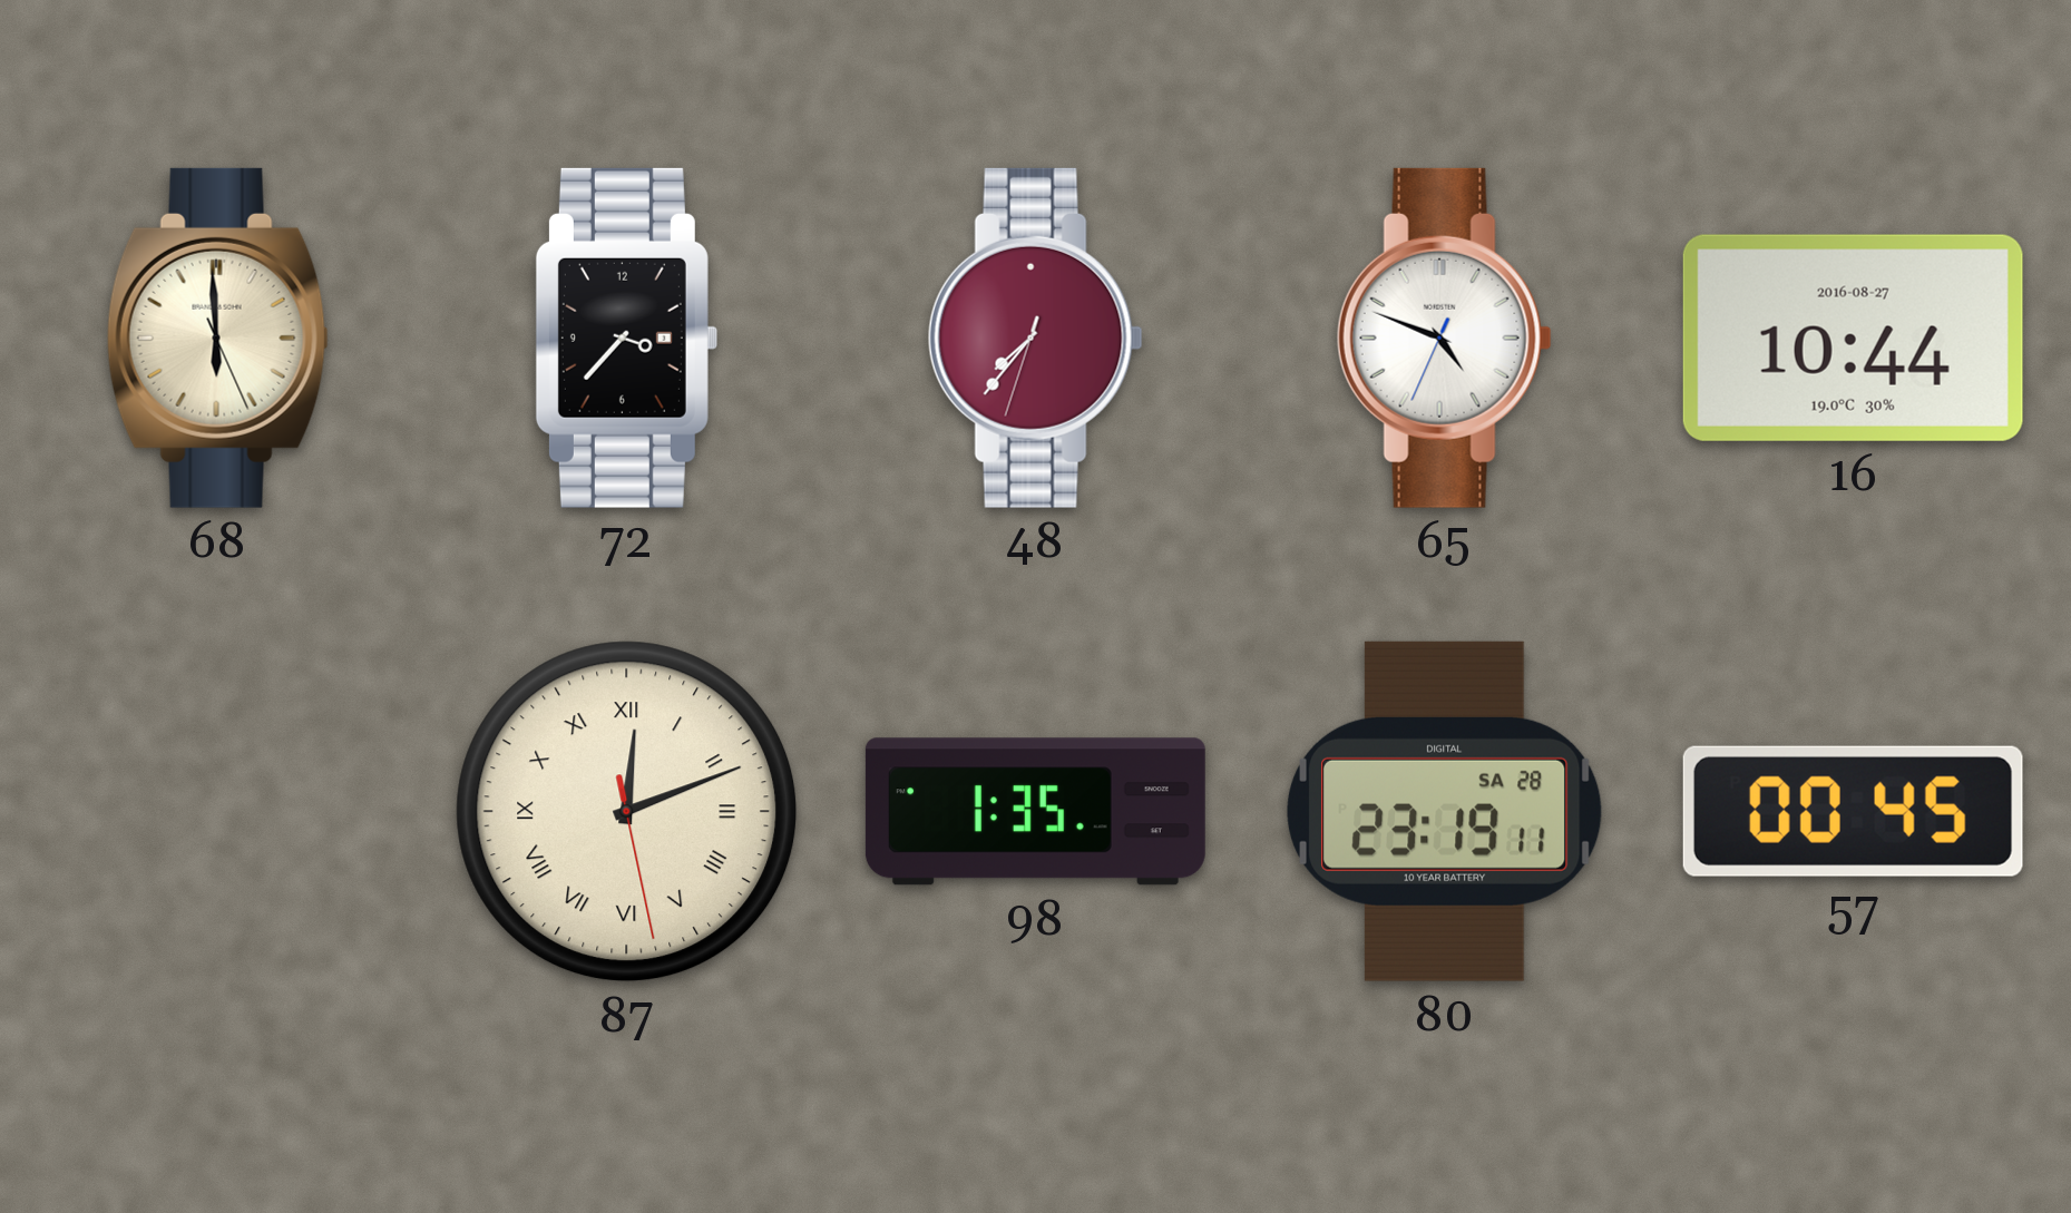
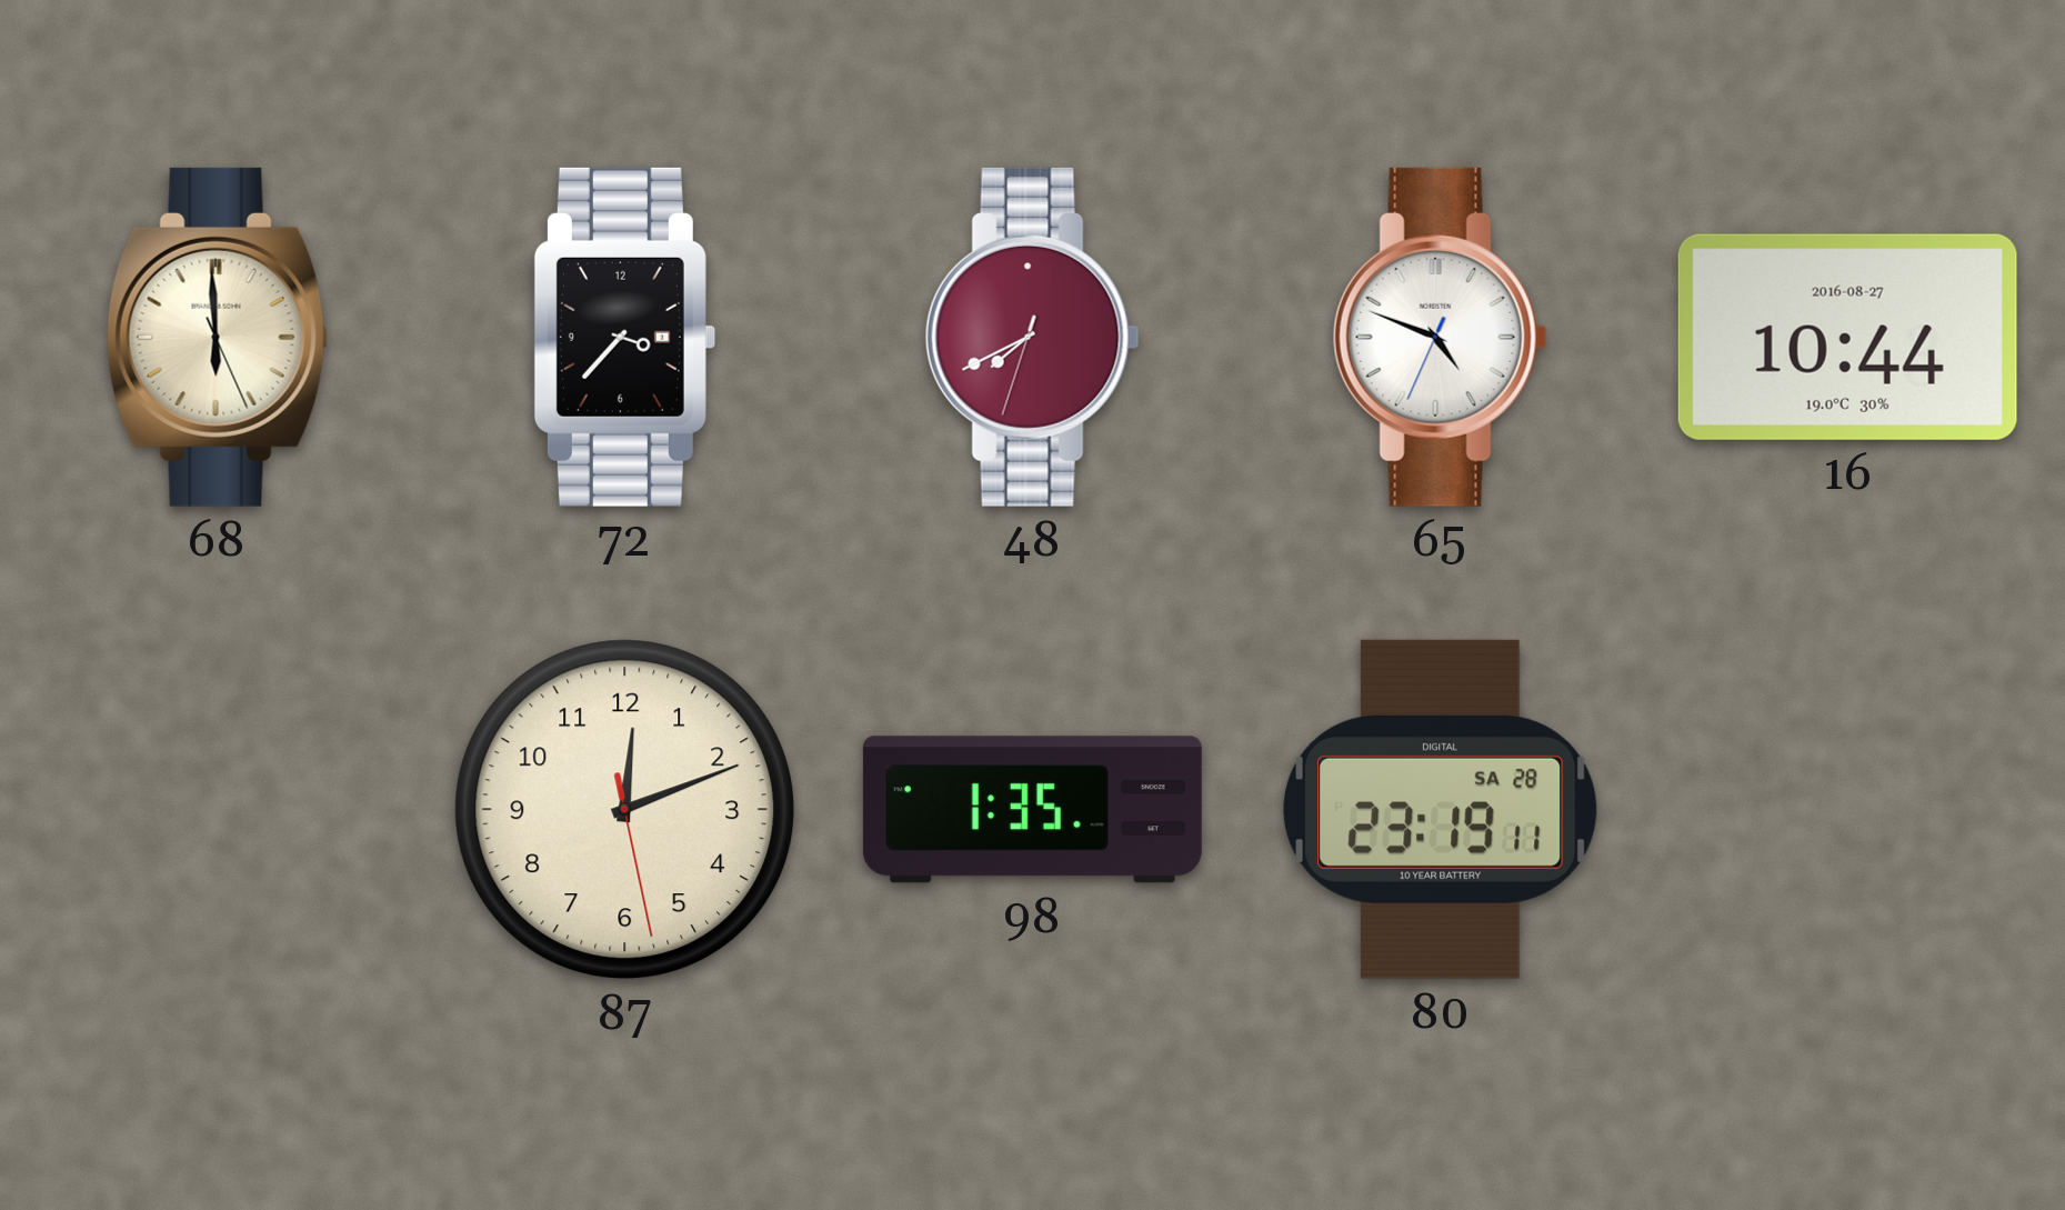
48: 7:36 -> 7:40
87 numerals: Roman -> Arabic
57: 00:45 -> none
